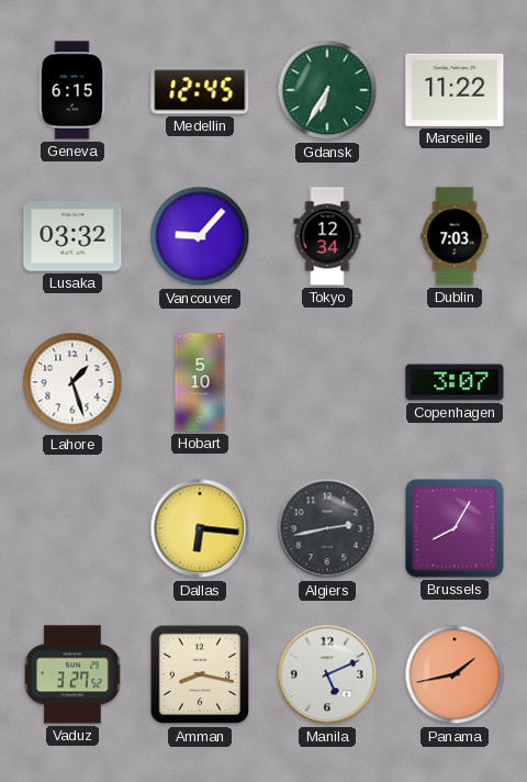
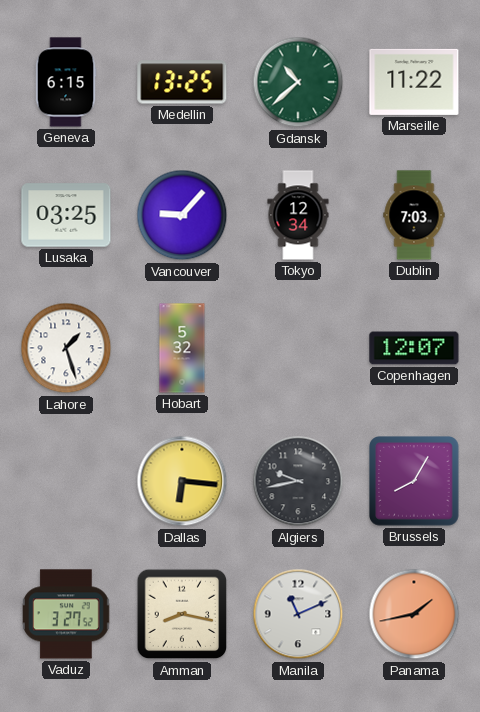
Medellin: 12:45 -> 13:25
Gdansk: 6:35 -> 10:38
Lusaka: 03:32 -> 03:25
Hobart: 5:10 -> 5:32
Copenhagen: 3:07 -> 12:07
Algiers: 2:43 -> 9:43
Manila: 5:11 -> 11:11
